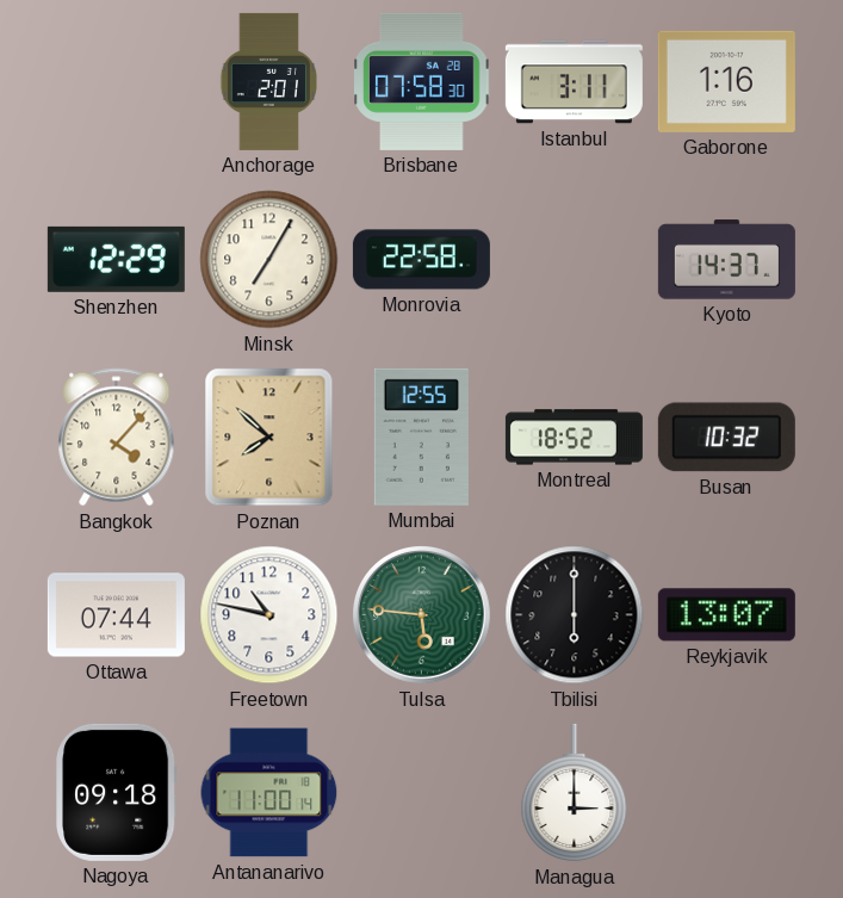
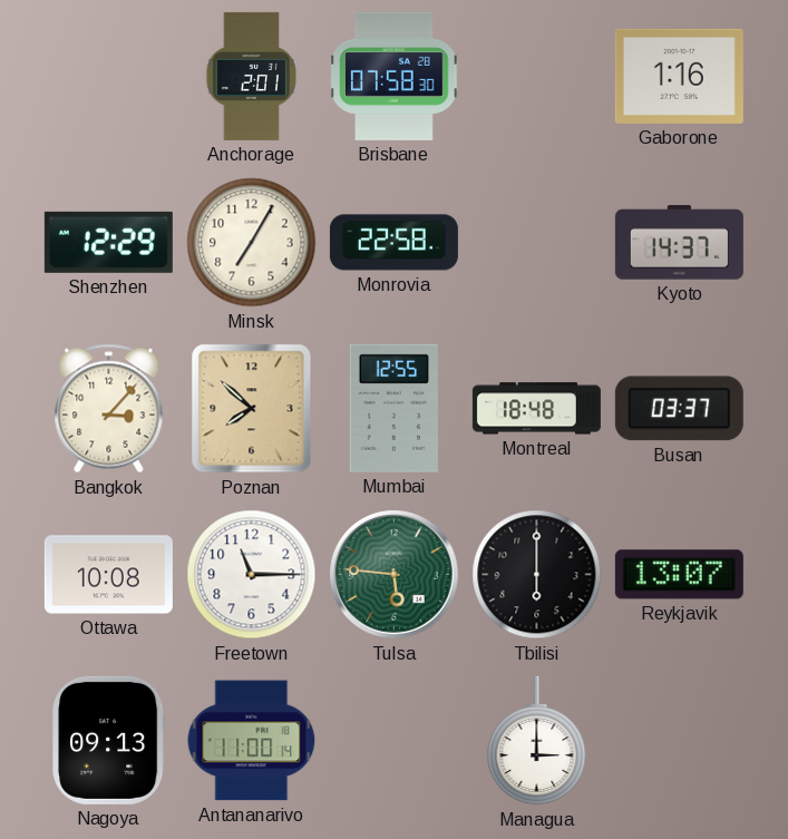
Istanbul: 3:11 -> none
Bangkok: 4:07 -> 3:07
Montreal: 18:52 -> 18:48
Busan: 10:32 -> 03:37
Ottawa: 07:44 -> 10:08
Freetown: 10:47 -> 11:15
Nagoya: 09:18 -> 09:13
